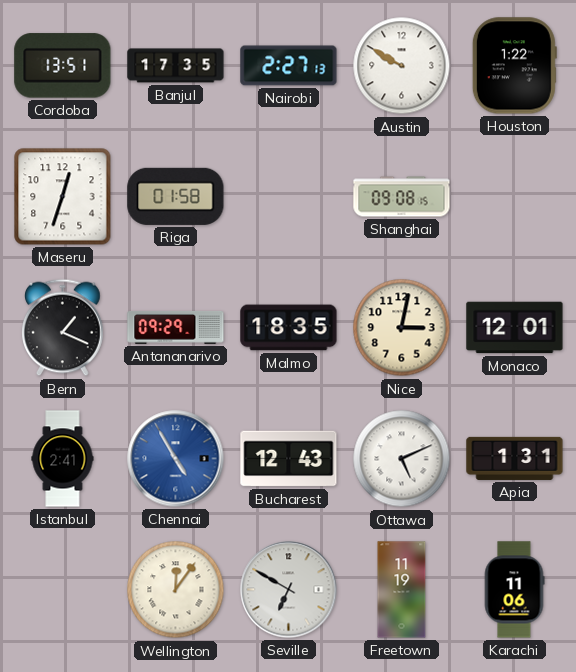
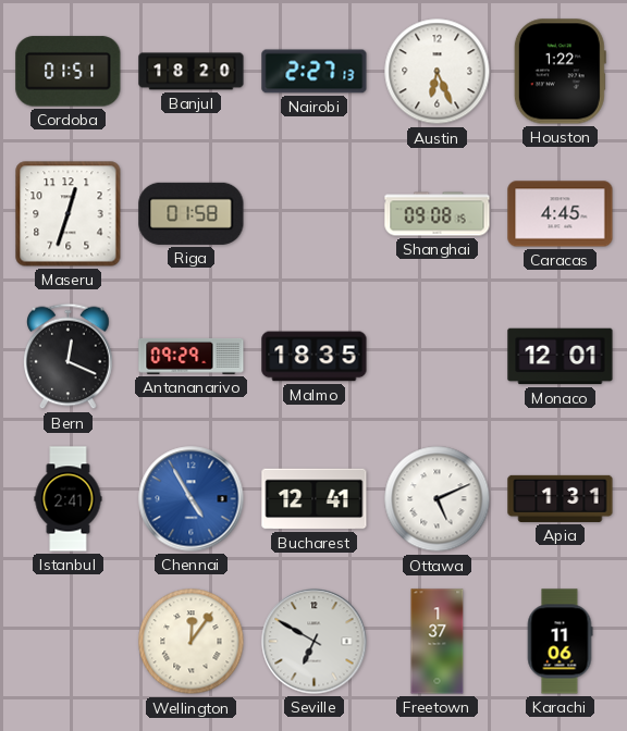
Cordoba: 13:51 -> 01:51
Banjul: 17:35 -> 18:20
Austin: 9:50 -> 6:26
Caracas: none -> 4:45
Bern: 1:19 -> 12:19
Nice: 3:02 -> none
Bucharest: 12:43 -> 12:41
Freetown: 11:19 -> 1:37
